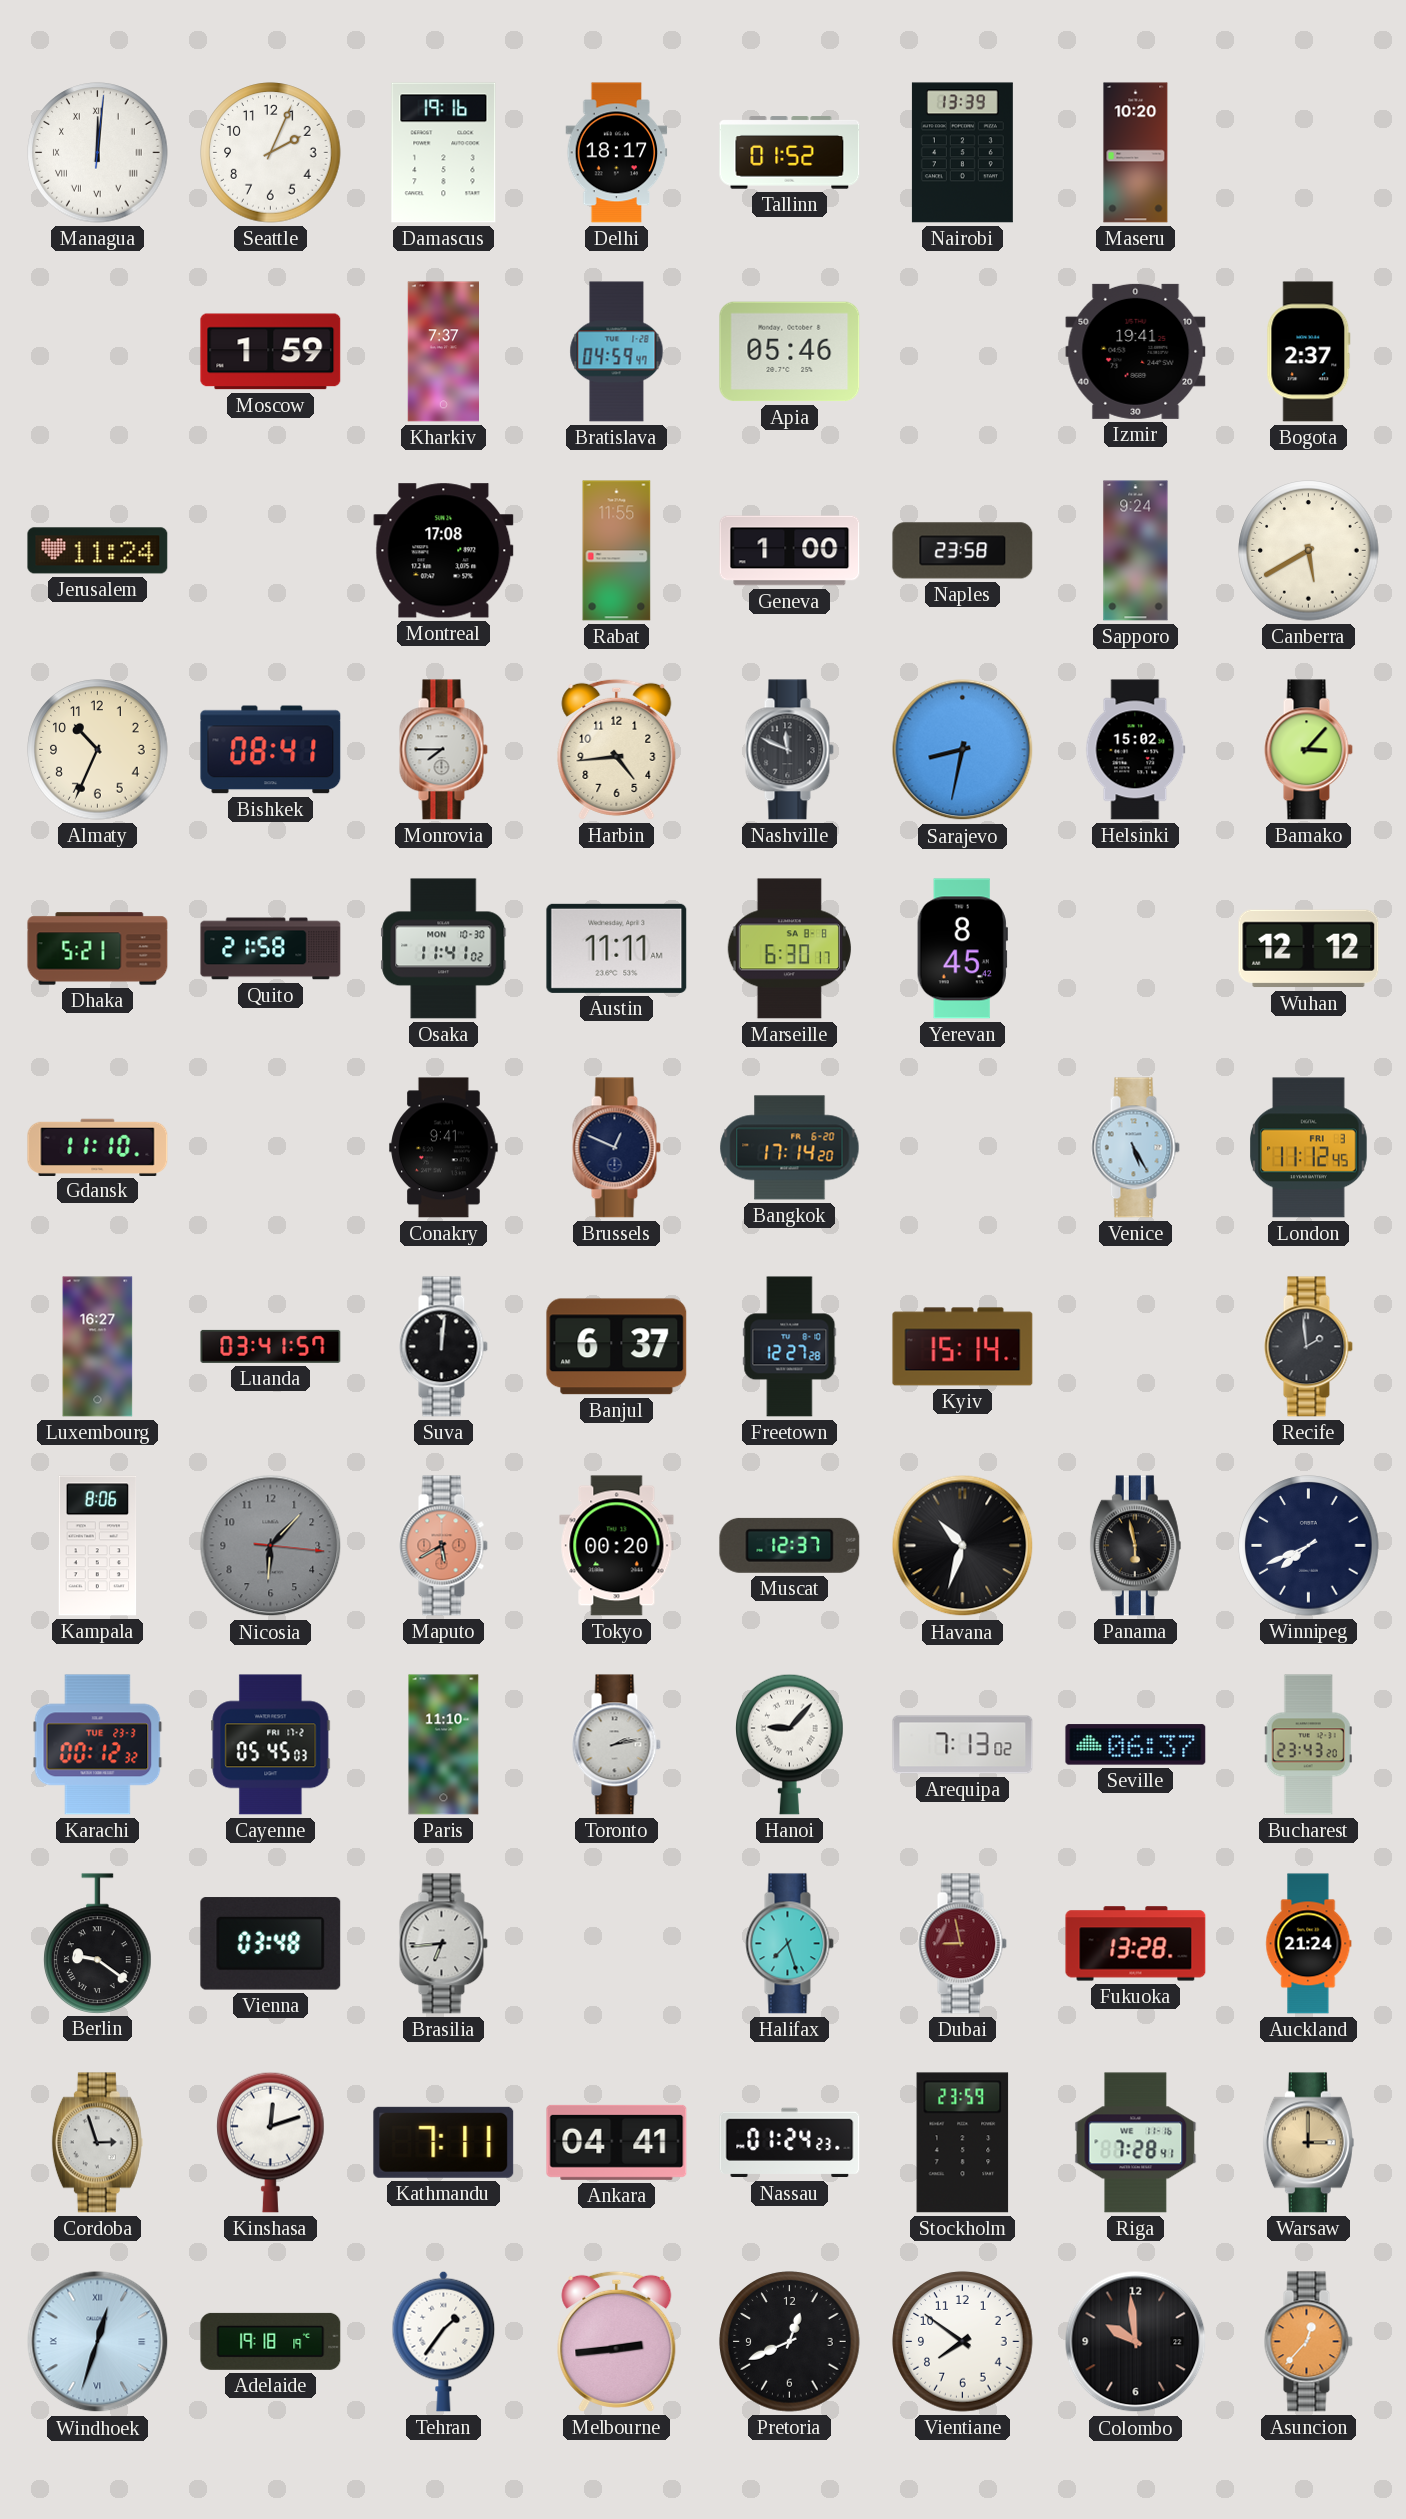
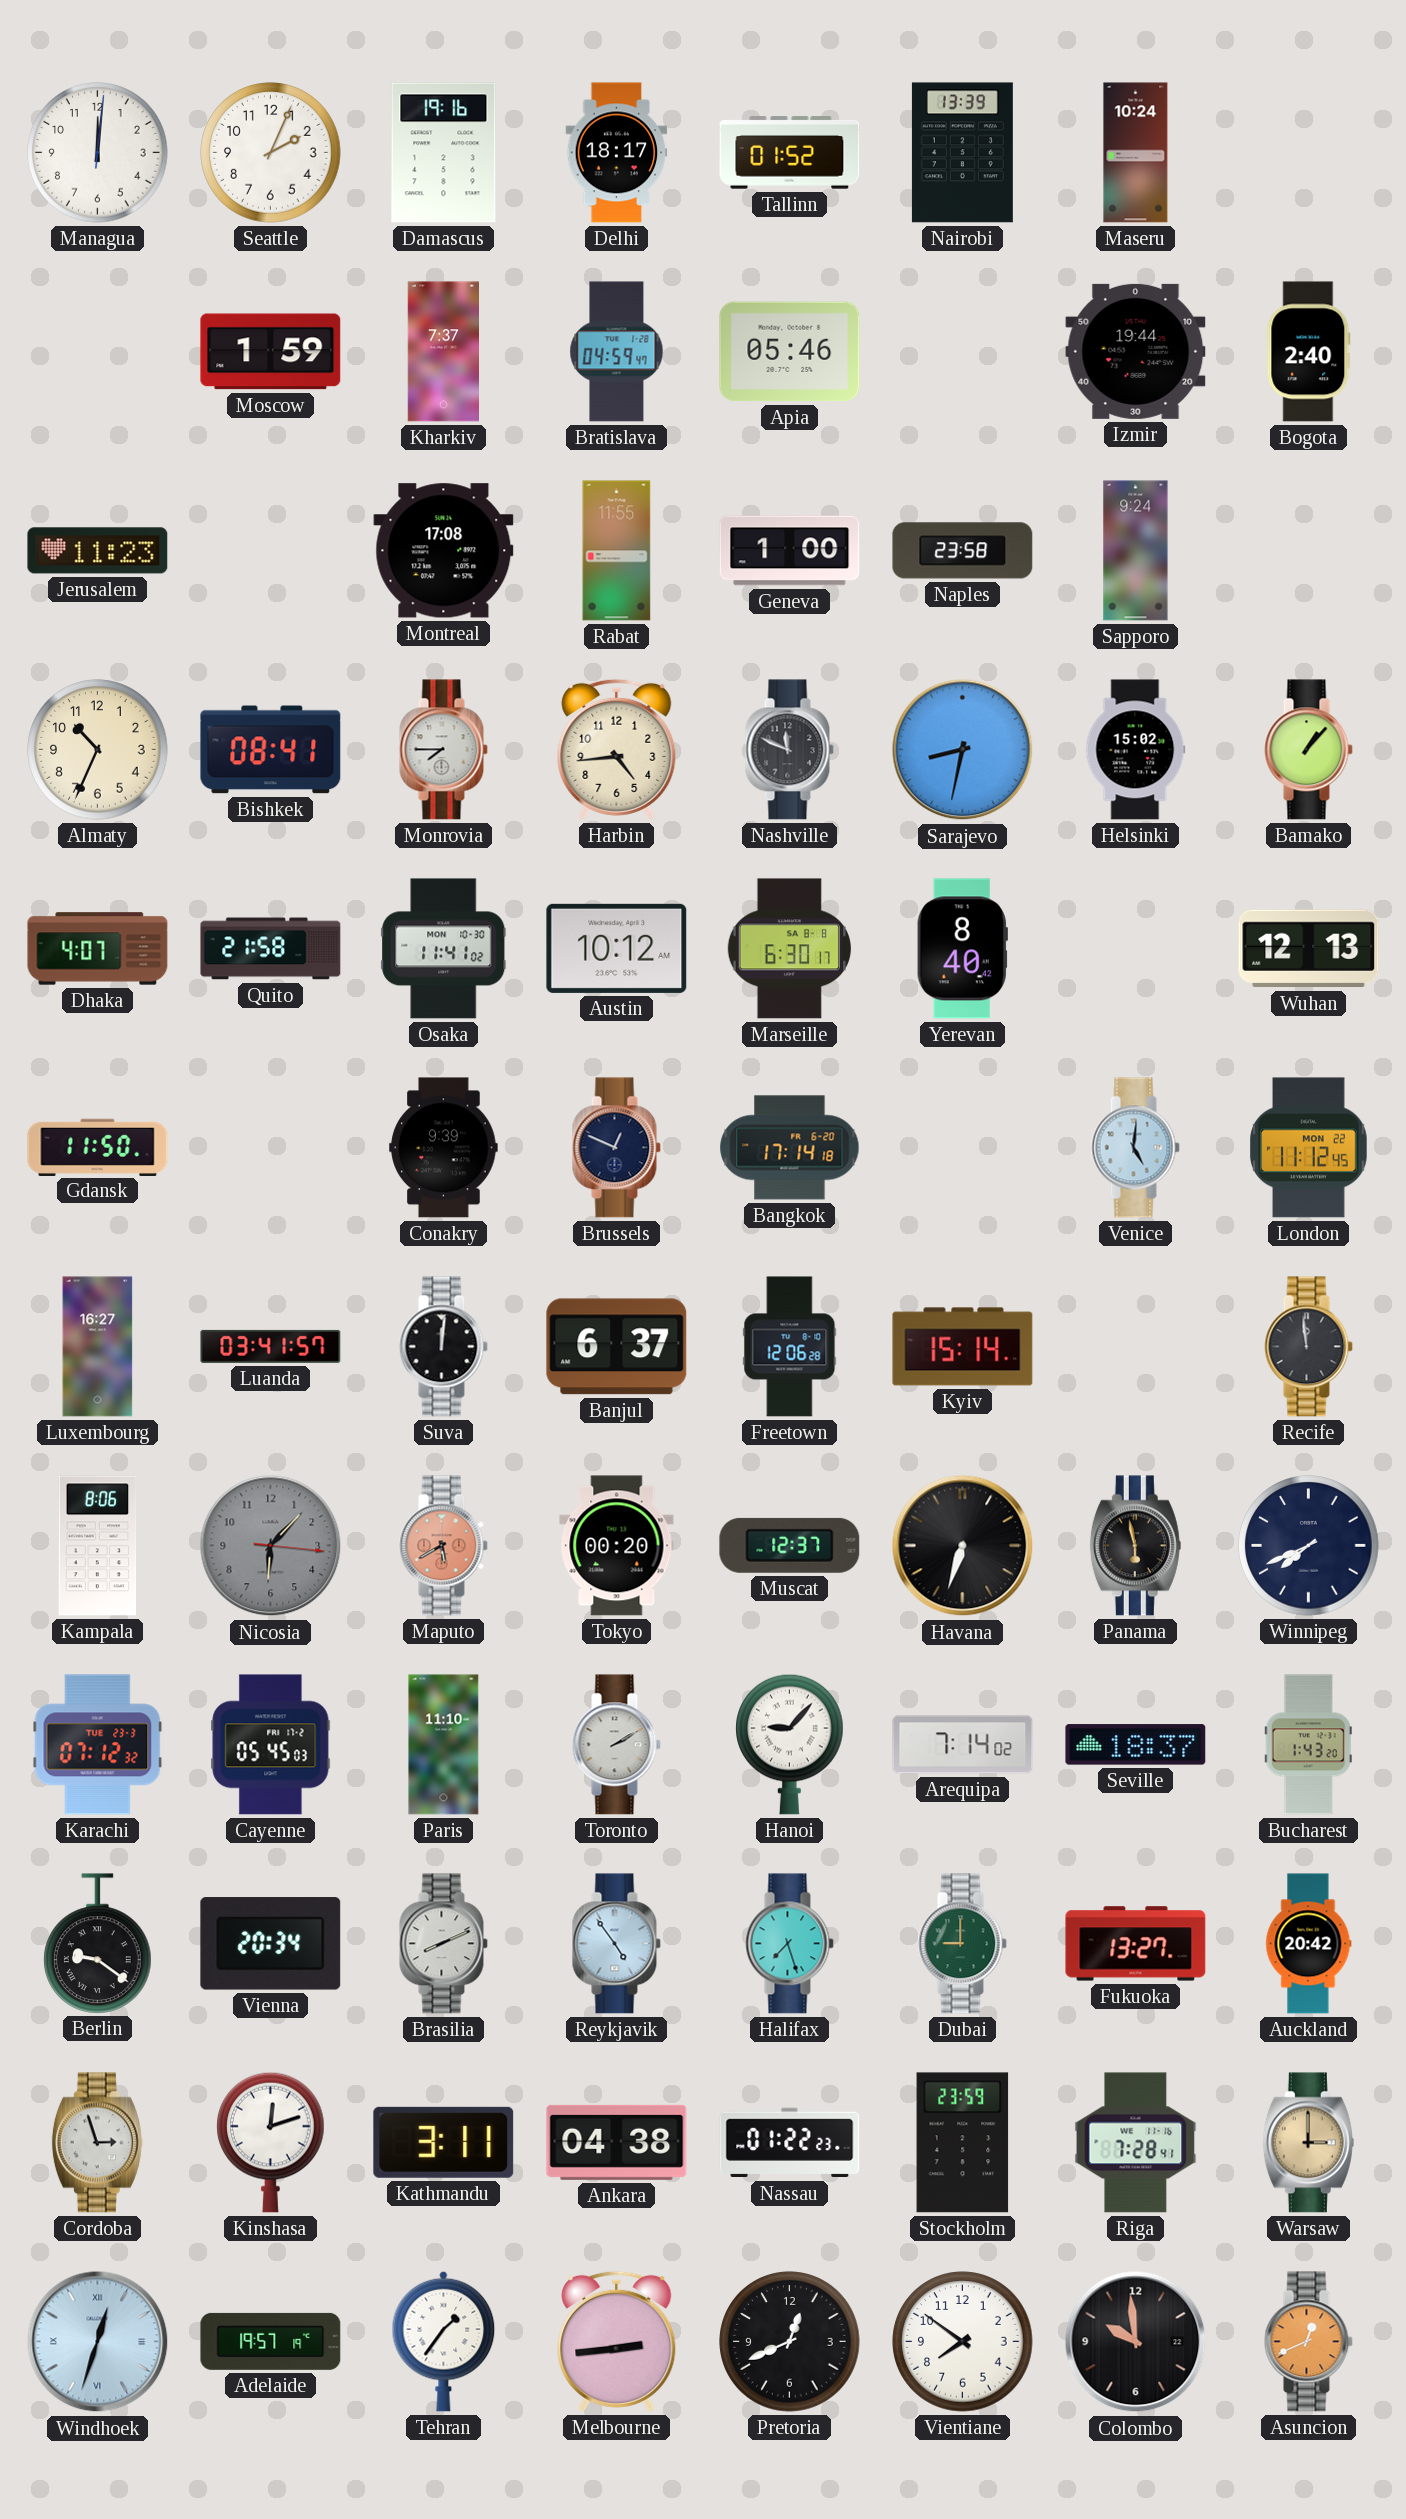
Managua numerals: Roman -> Arabic
Maseru: 10:20 -> 10:24
Izmir: 19:41 -> 19:44
Bogota: 2:37 -> 2:40
Jerusalem: 11:24 -> 11:23
Canberra: 5:40 -> none
Bamako: 3:07 -> 1:07
Dhaka: 5:21 -> 4:07
Austin: 11:11 -> 10:12
Yerevan: 8:45 -> 8:40
Wuhan: 12:12 -> 12:13
Gdansk: 11:10 -> 11:50
Conakry: 9:41 -> 9:39
Bangkok: 17:14:20 -> 17:14:18
Venice: 5:25 -> 5:01
London date: FRI 3 -> MON 22
Freetown: 12:27 -> 12:06
Recife: 1:59 -> 11:59
Havana: 10:33 -> 6:33
Karachi: 00:12 -> 07:12
Toronto: 2:13 -> 2:10
Arequipa: 7:13 -> 7:14
Seville: 06:37 -> 18:37
Bucharest: 23:43 -> 1:43
Vienna: 03:48 -> 20:34
Brasilia: 6:44 -> 8:11
Reykjavik: none -> 4:54
Dubai: 8:58 -> 9:00
Dubai dial: burgundy -> green
Fukuoka: 13:28 -> 13:27
Auckland: 21:24 -> 20:42
Kathmandu: 7:11 -> 3:11
Ankara: 04:41 -> 04:38
Nassau: 01:24 -> 01:22
Adelaide: 19:18 -> 19:57
Asuncion: 12:37 -> 12:41
